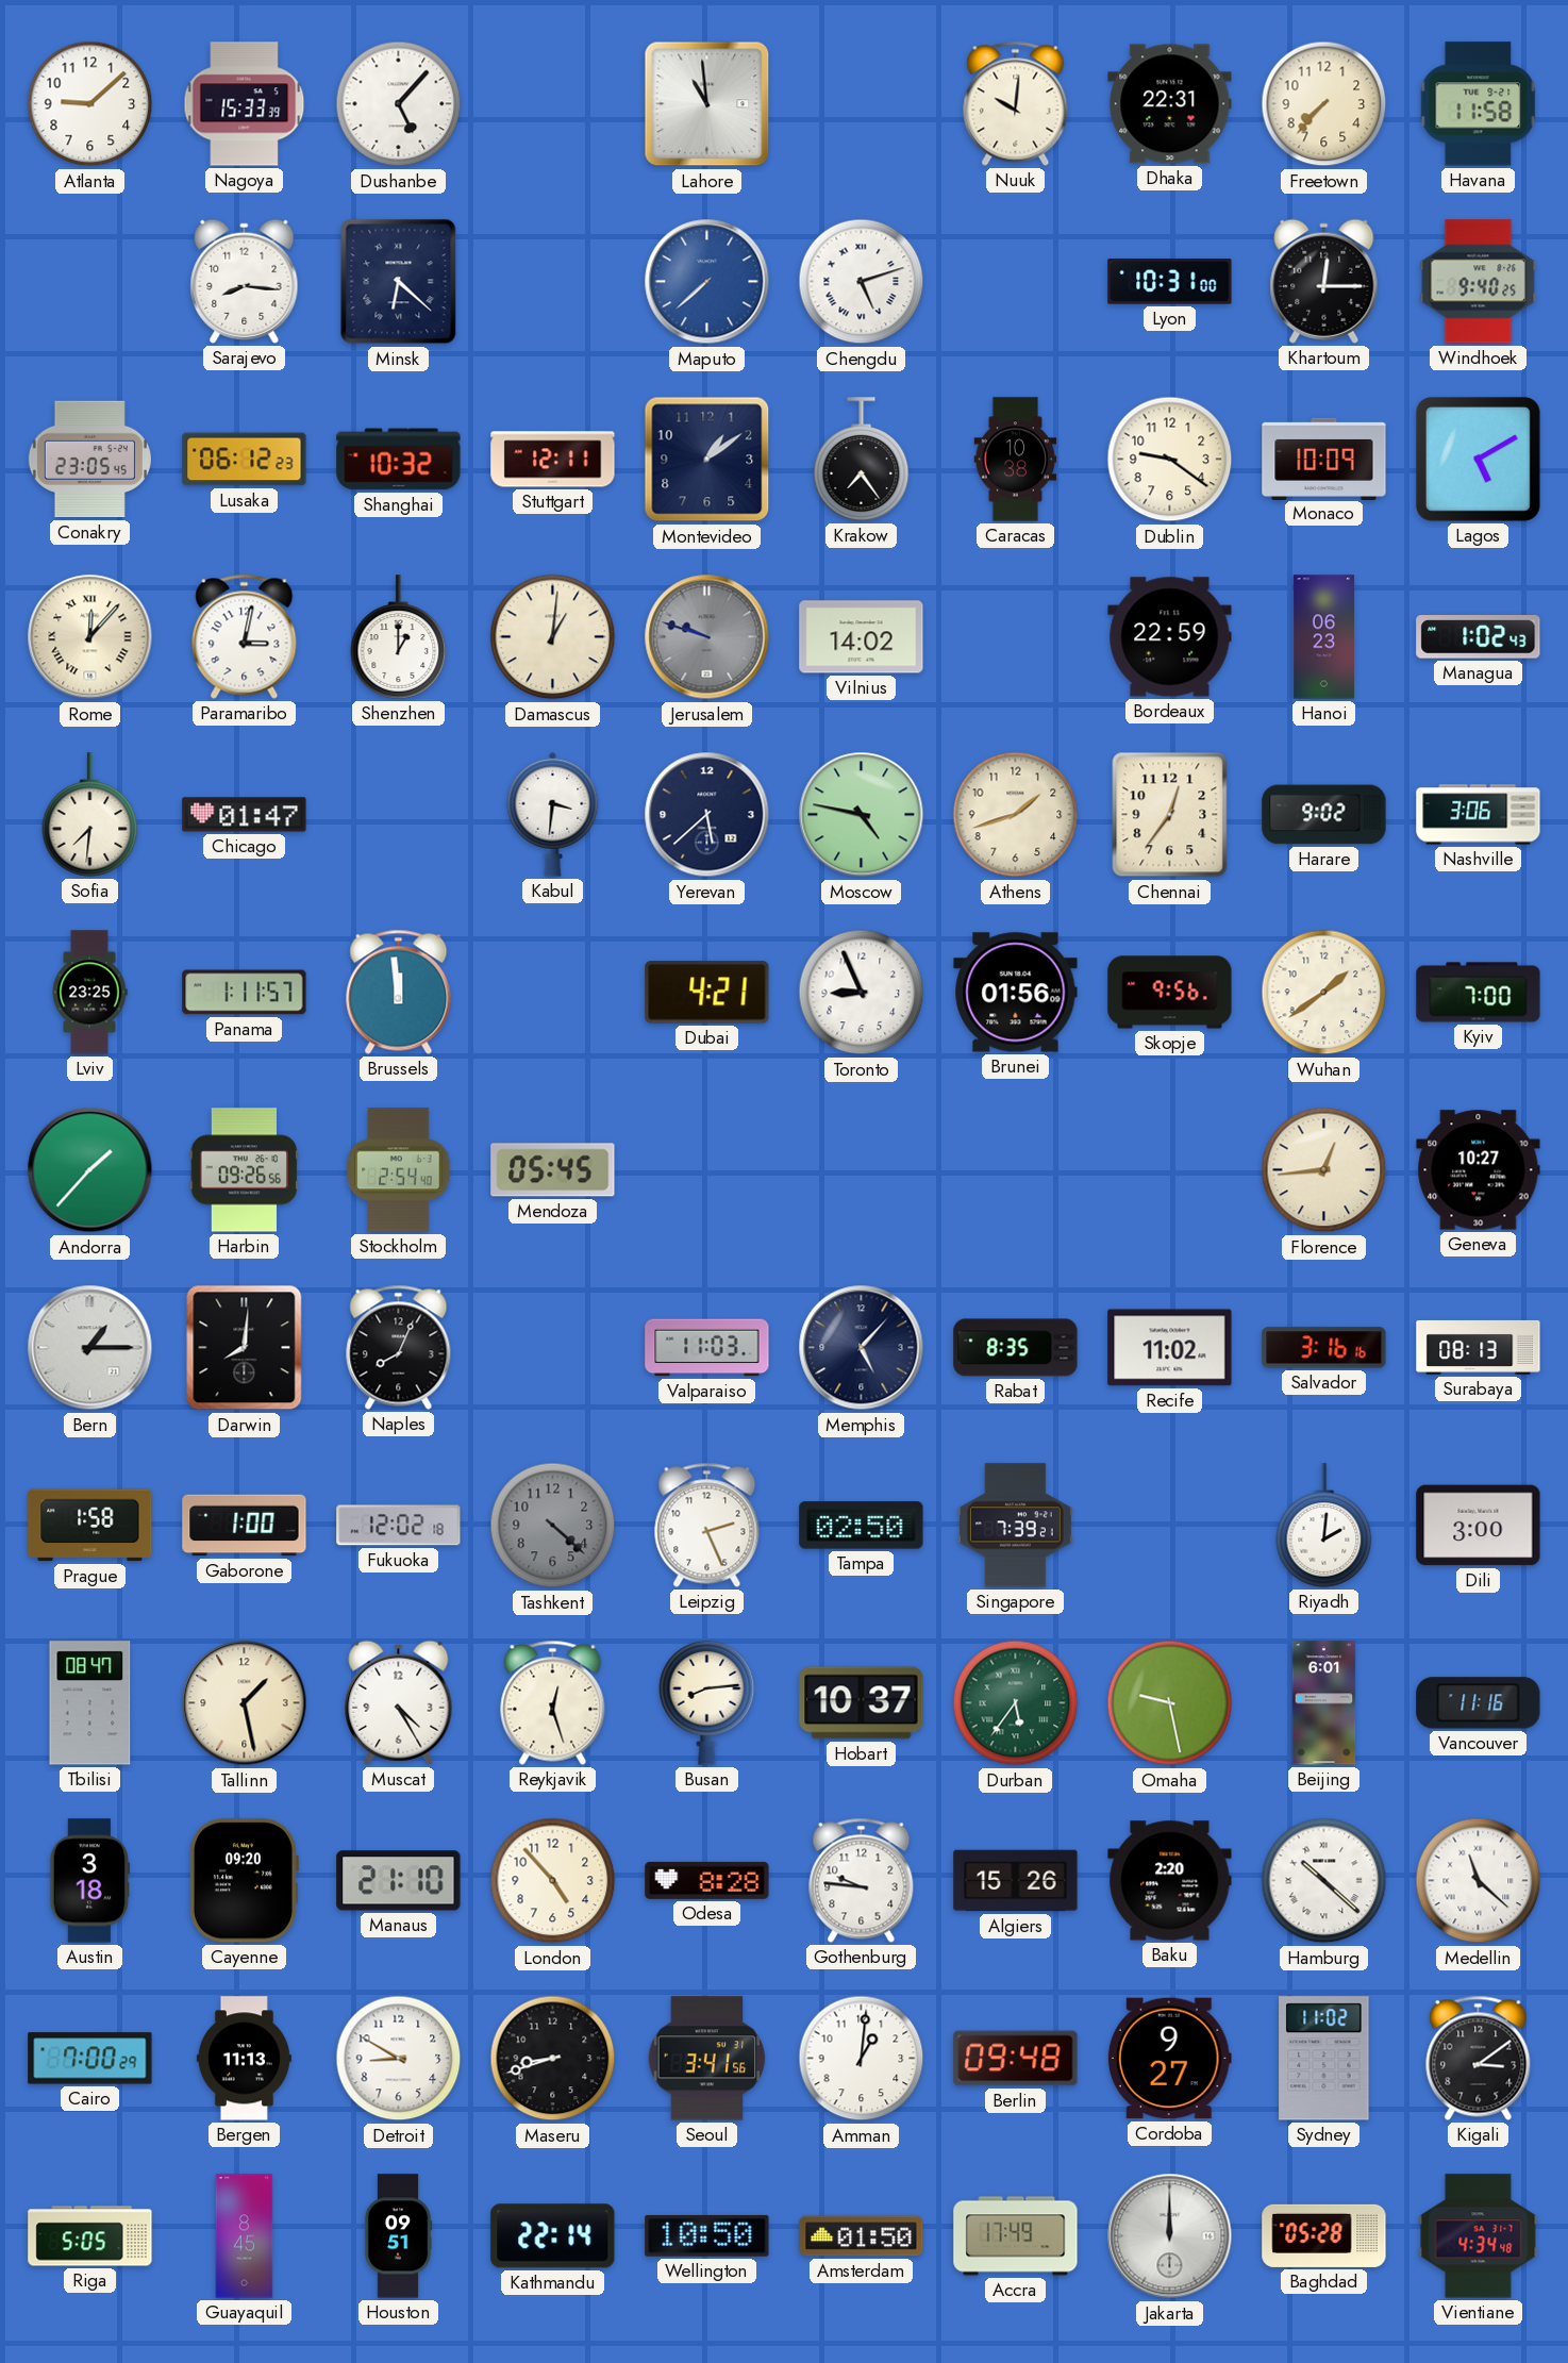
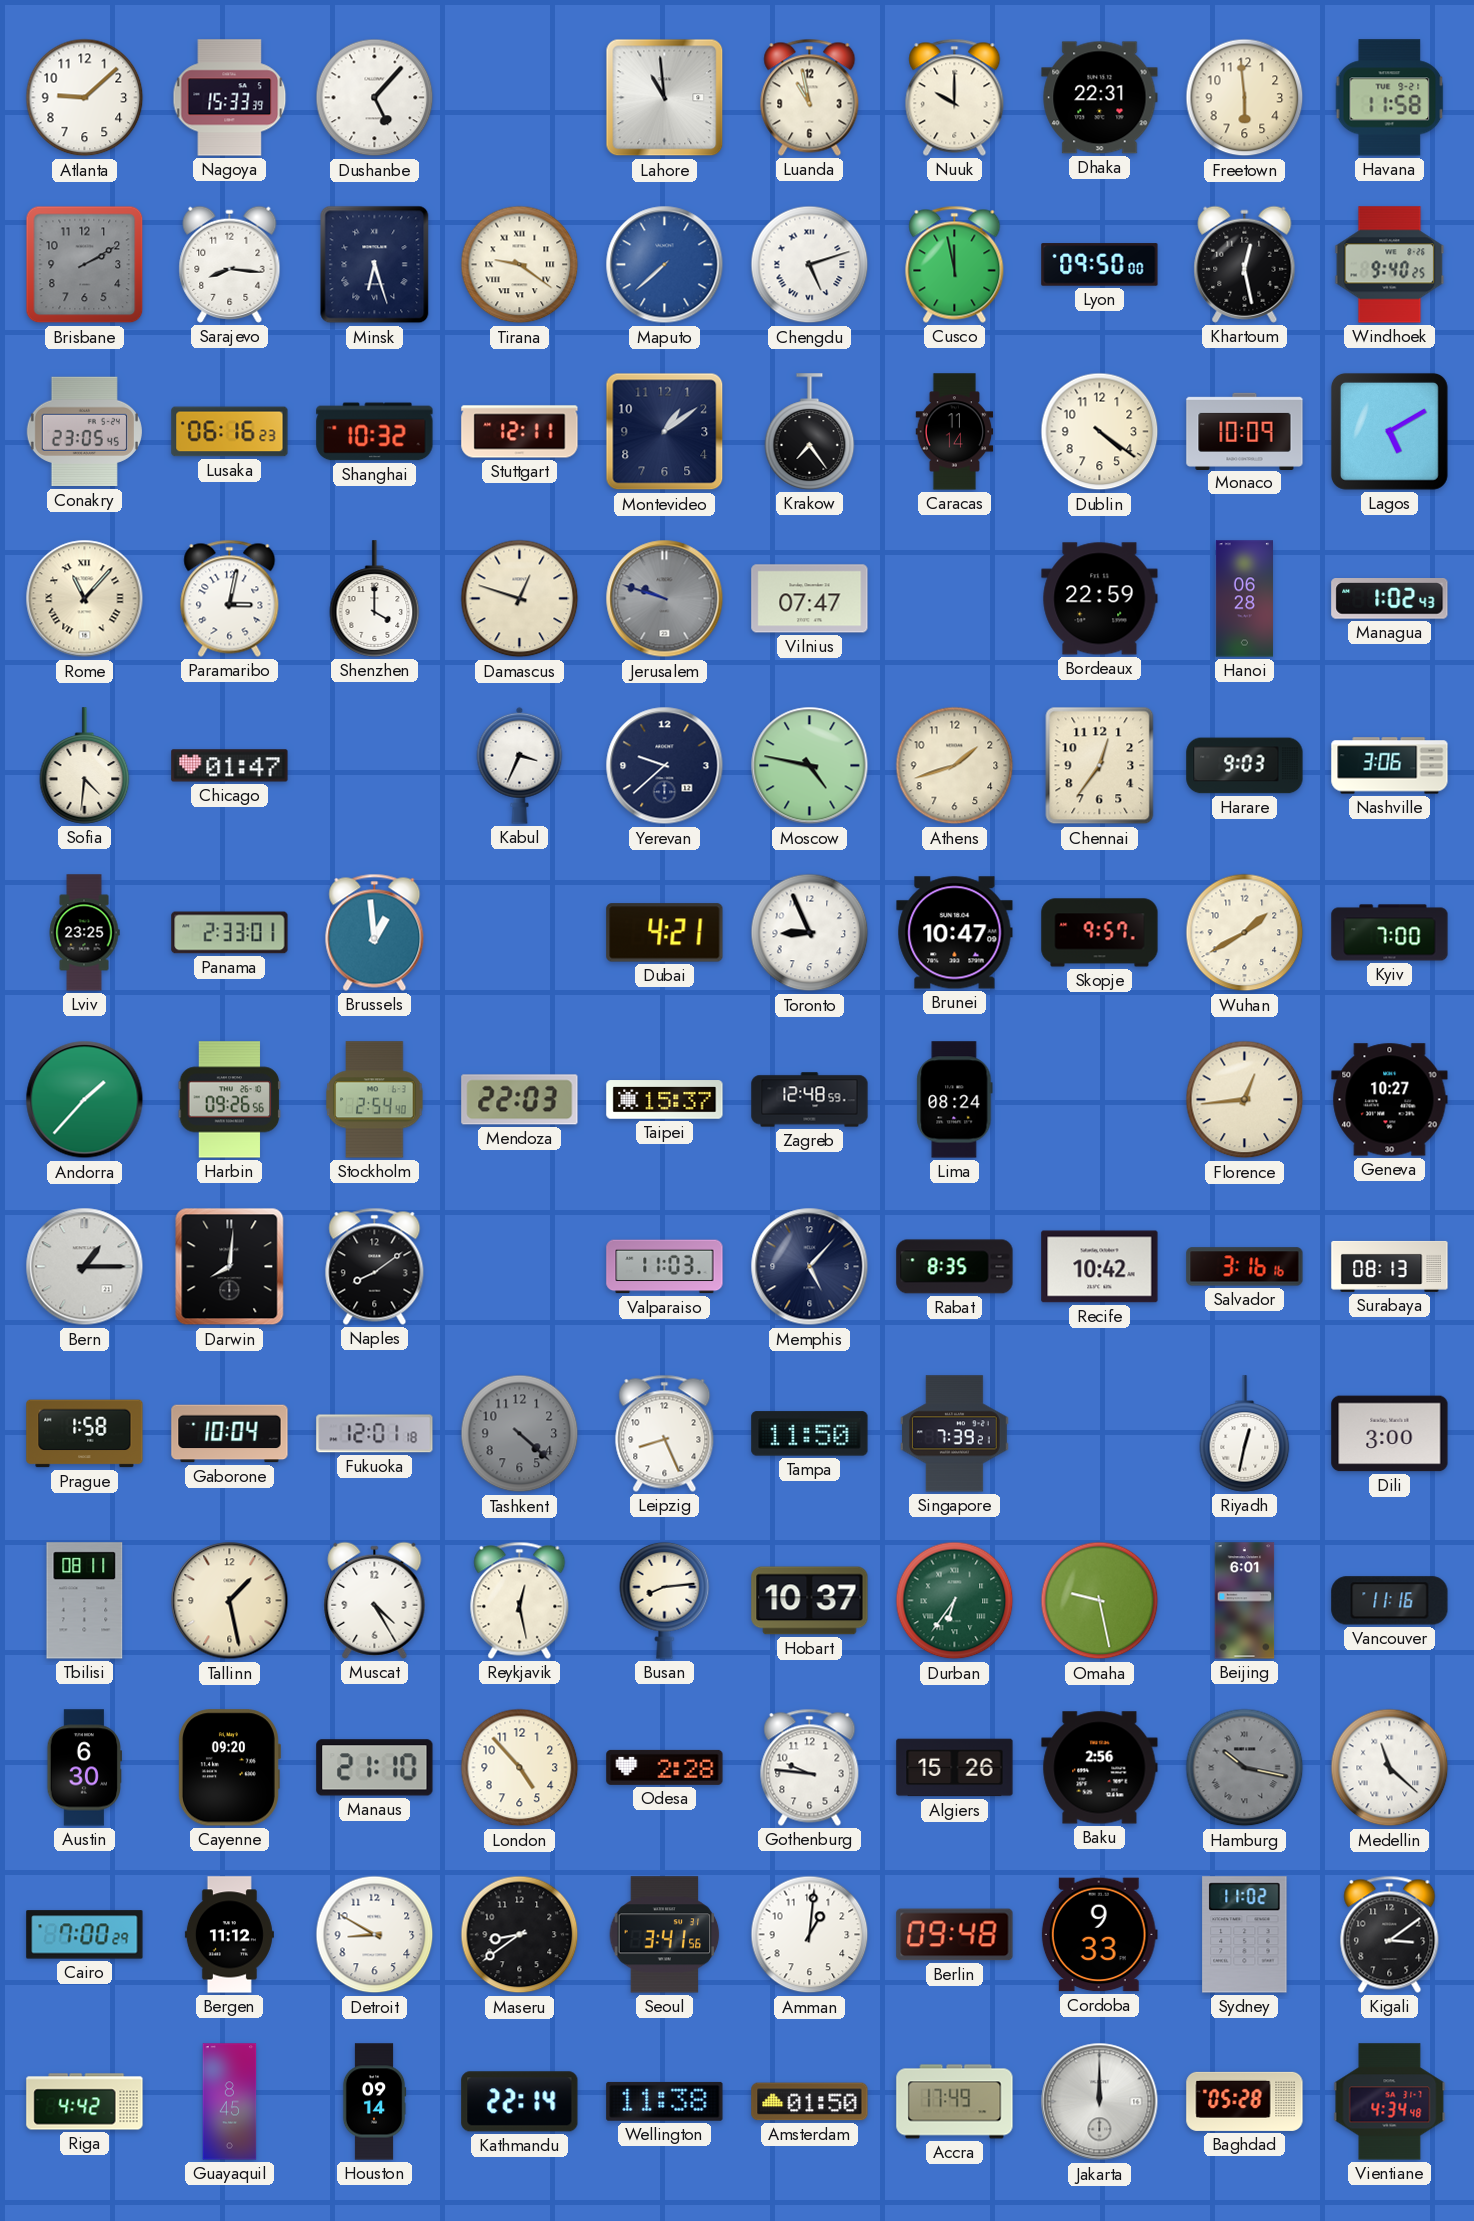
Luanda: none -> 10:58
Nuuk: 10:01 -> 10:00
Freetown: 7:37 -> 5:59
Brisbane: none -> 2:10
Minsk: 6:22 -> 6:27
Tirana: none -> 9:21
Cusco: none -> 11:58
Lyon: 10:31 -> 09:50
Khartoum: 12:15 -> 12:28
Lusaka: 06:12 -> 06:16
Caracas: 10:38 -> 11:14
Dublin: 9:21 -> 4:21
Rome: 12:07 -> 11:07
Shenzhen: 1:00 -> 4:00
Damascus: 1:01 -> 12:48
Vilnius: 14:02 -> 07:47
Hanoi: 06:23 -> 06:28
Sofia: 7:31 -> 4:31
Kabul: 3:31 -> 3:34
Yerevan: 5:38 -> 9:38
Harare: 9:02 -> 9:03
Panama: 1:11 -> 2:33
Brussels: 11:59 -> 12:59
Brunei: 01:56 -> 10:47
Skopje: 9:56 -> 9:57
Wuhan: 1:39 -> 1:40
Mendoza: 05:45 -> 22:03
Taipei: none -> 15:37
Zagreb: none -> 12:48
Lima: none -> 08:24
Naples: 8:04 -> 8:09
Recife: 11:02 -> 10:42
Gaborone: 1:00 -> 10:04
Fukuoka: 12:02 -> 12:01
Leipzig: 2:26 -> 8:26
Tampa: 02:50 -> 11:50
Riyadh: 2:01 -> 12:32
Tbilisi: 08:47 -> 08:11
Reykjavik: 12:27 -> 12:28
Durban: 5:36 -> 6:36
Austin: 3:18 -> 6:30
Odesa: 8:28 -> 2:28
Baku: 2:20 -> 2:56
Hamburg: 10:22 -> 10:17
Hamburg dial: white -> grey
Bergen: 11:13 -> 11:12
Maseru: 8:42 -> 8:39
Cordoba: 9:27 -> 9:33
Riga: 5:05 -> 4:42
Houston: 09:51 -> 09:14
Wellington: 10:50 -> 11:38
